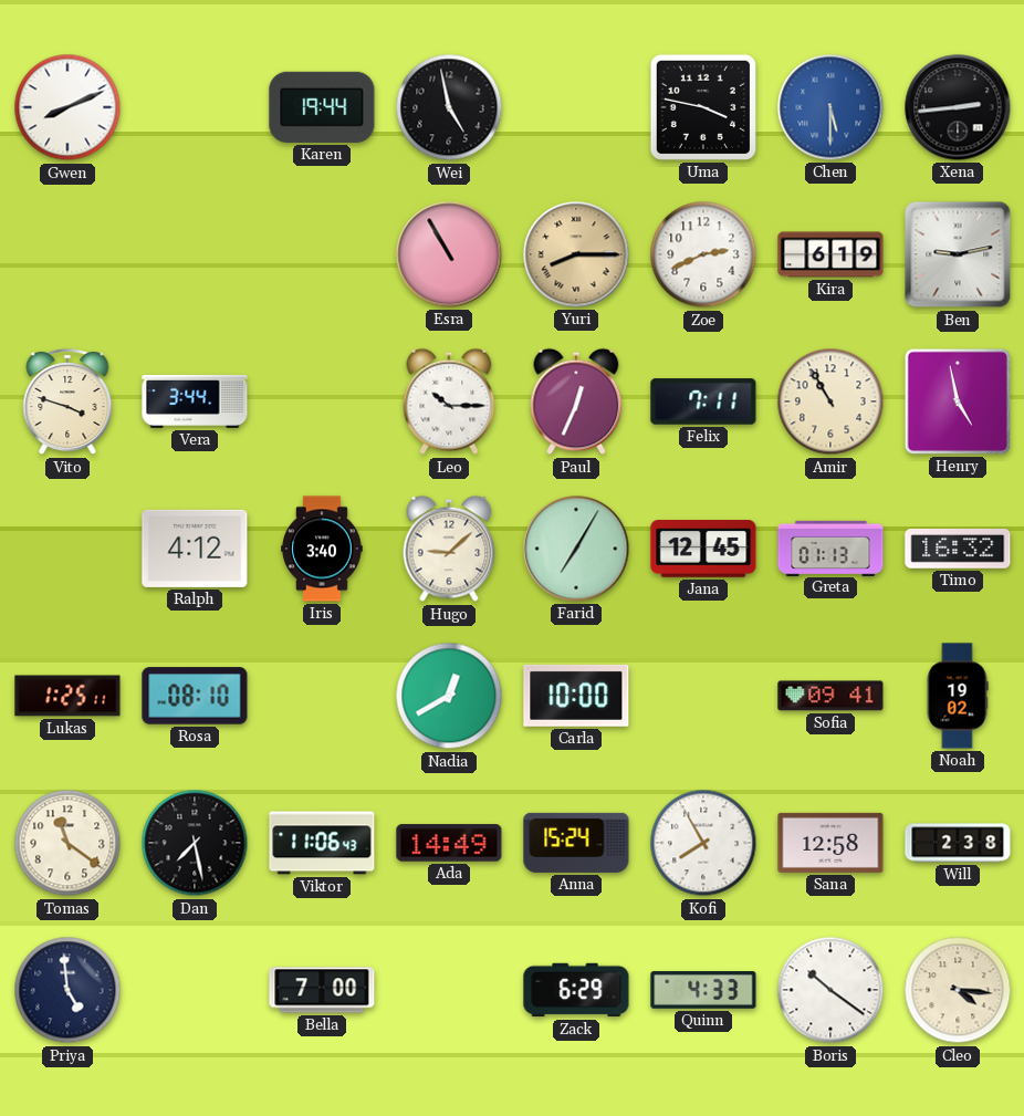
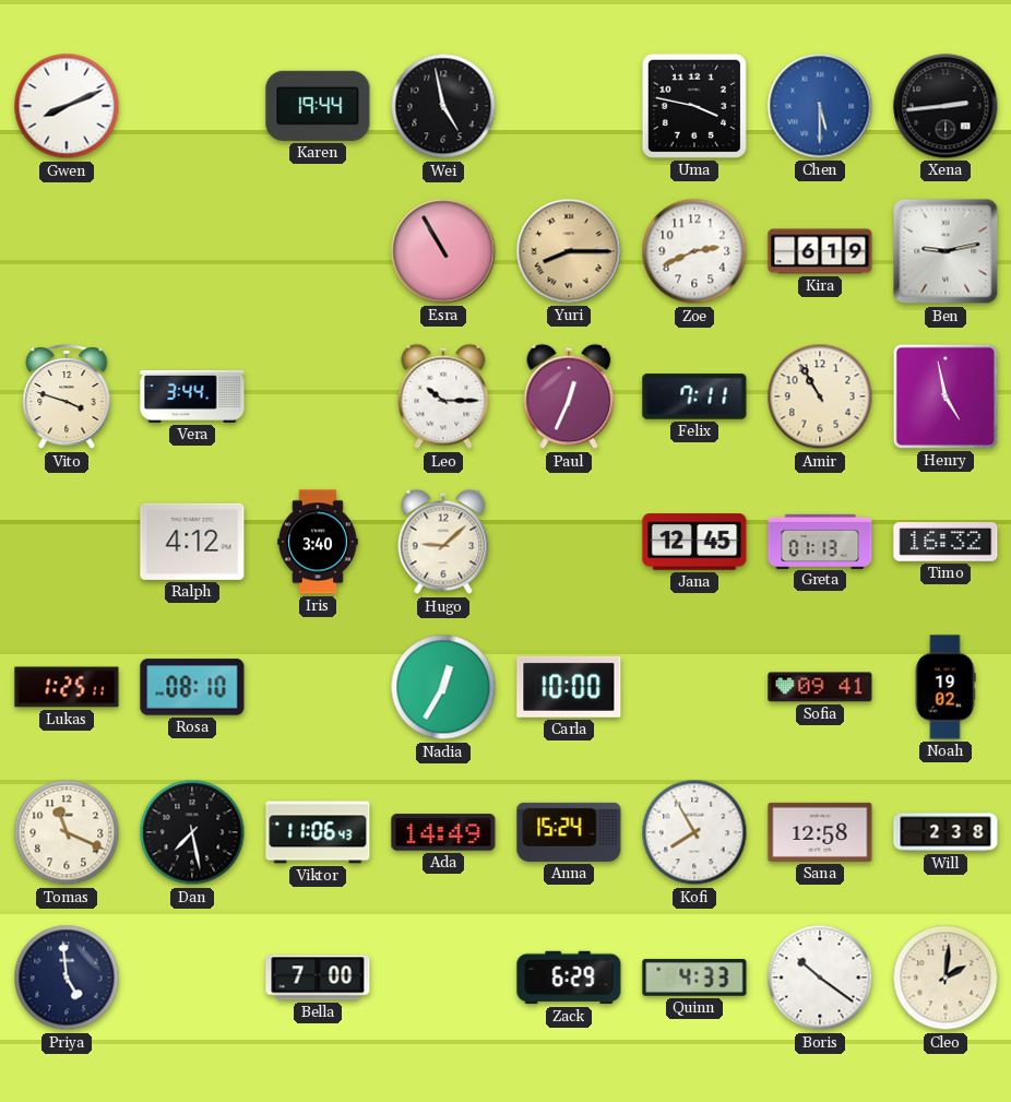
Farid: 7:05 -> none
Nadia: 12:40 -> 12:35
Tomas: 11:21 -> 11:19
Cleo: 4:16 -> 2:01
